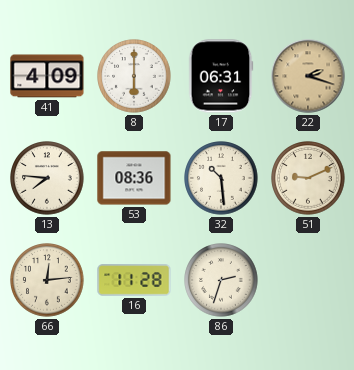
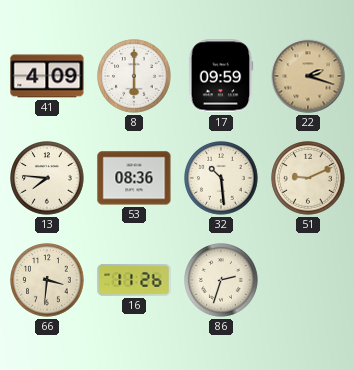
17: 06:31 -> 09:59
66: 12:14 -> 3:31
16: 11:28 -> 11:26
